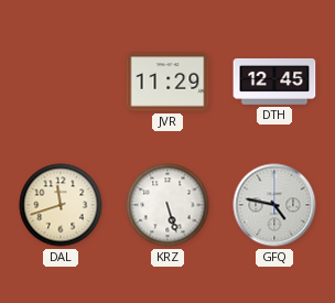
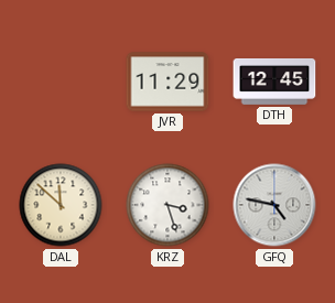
DAL: 11:42 -> 11:52
KRZ: 5:27 -> 3:27
